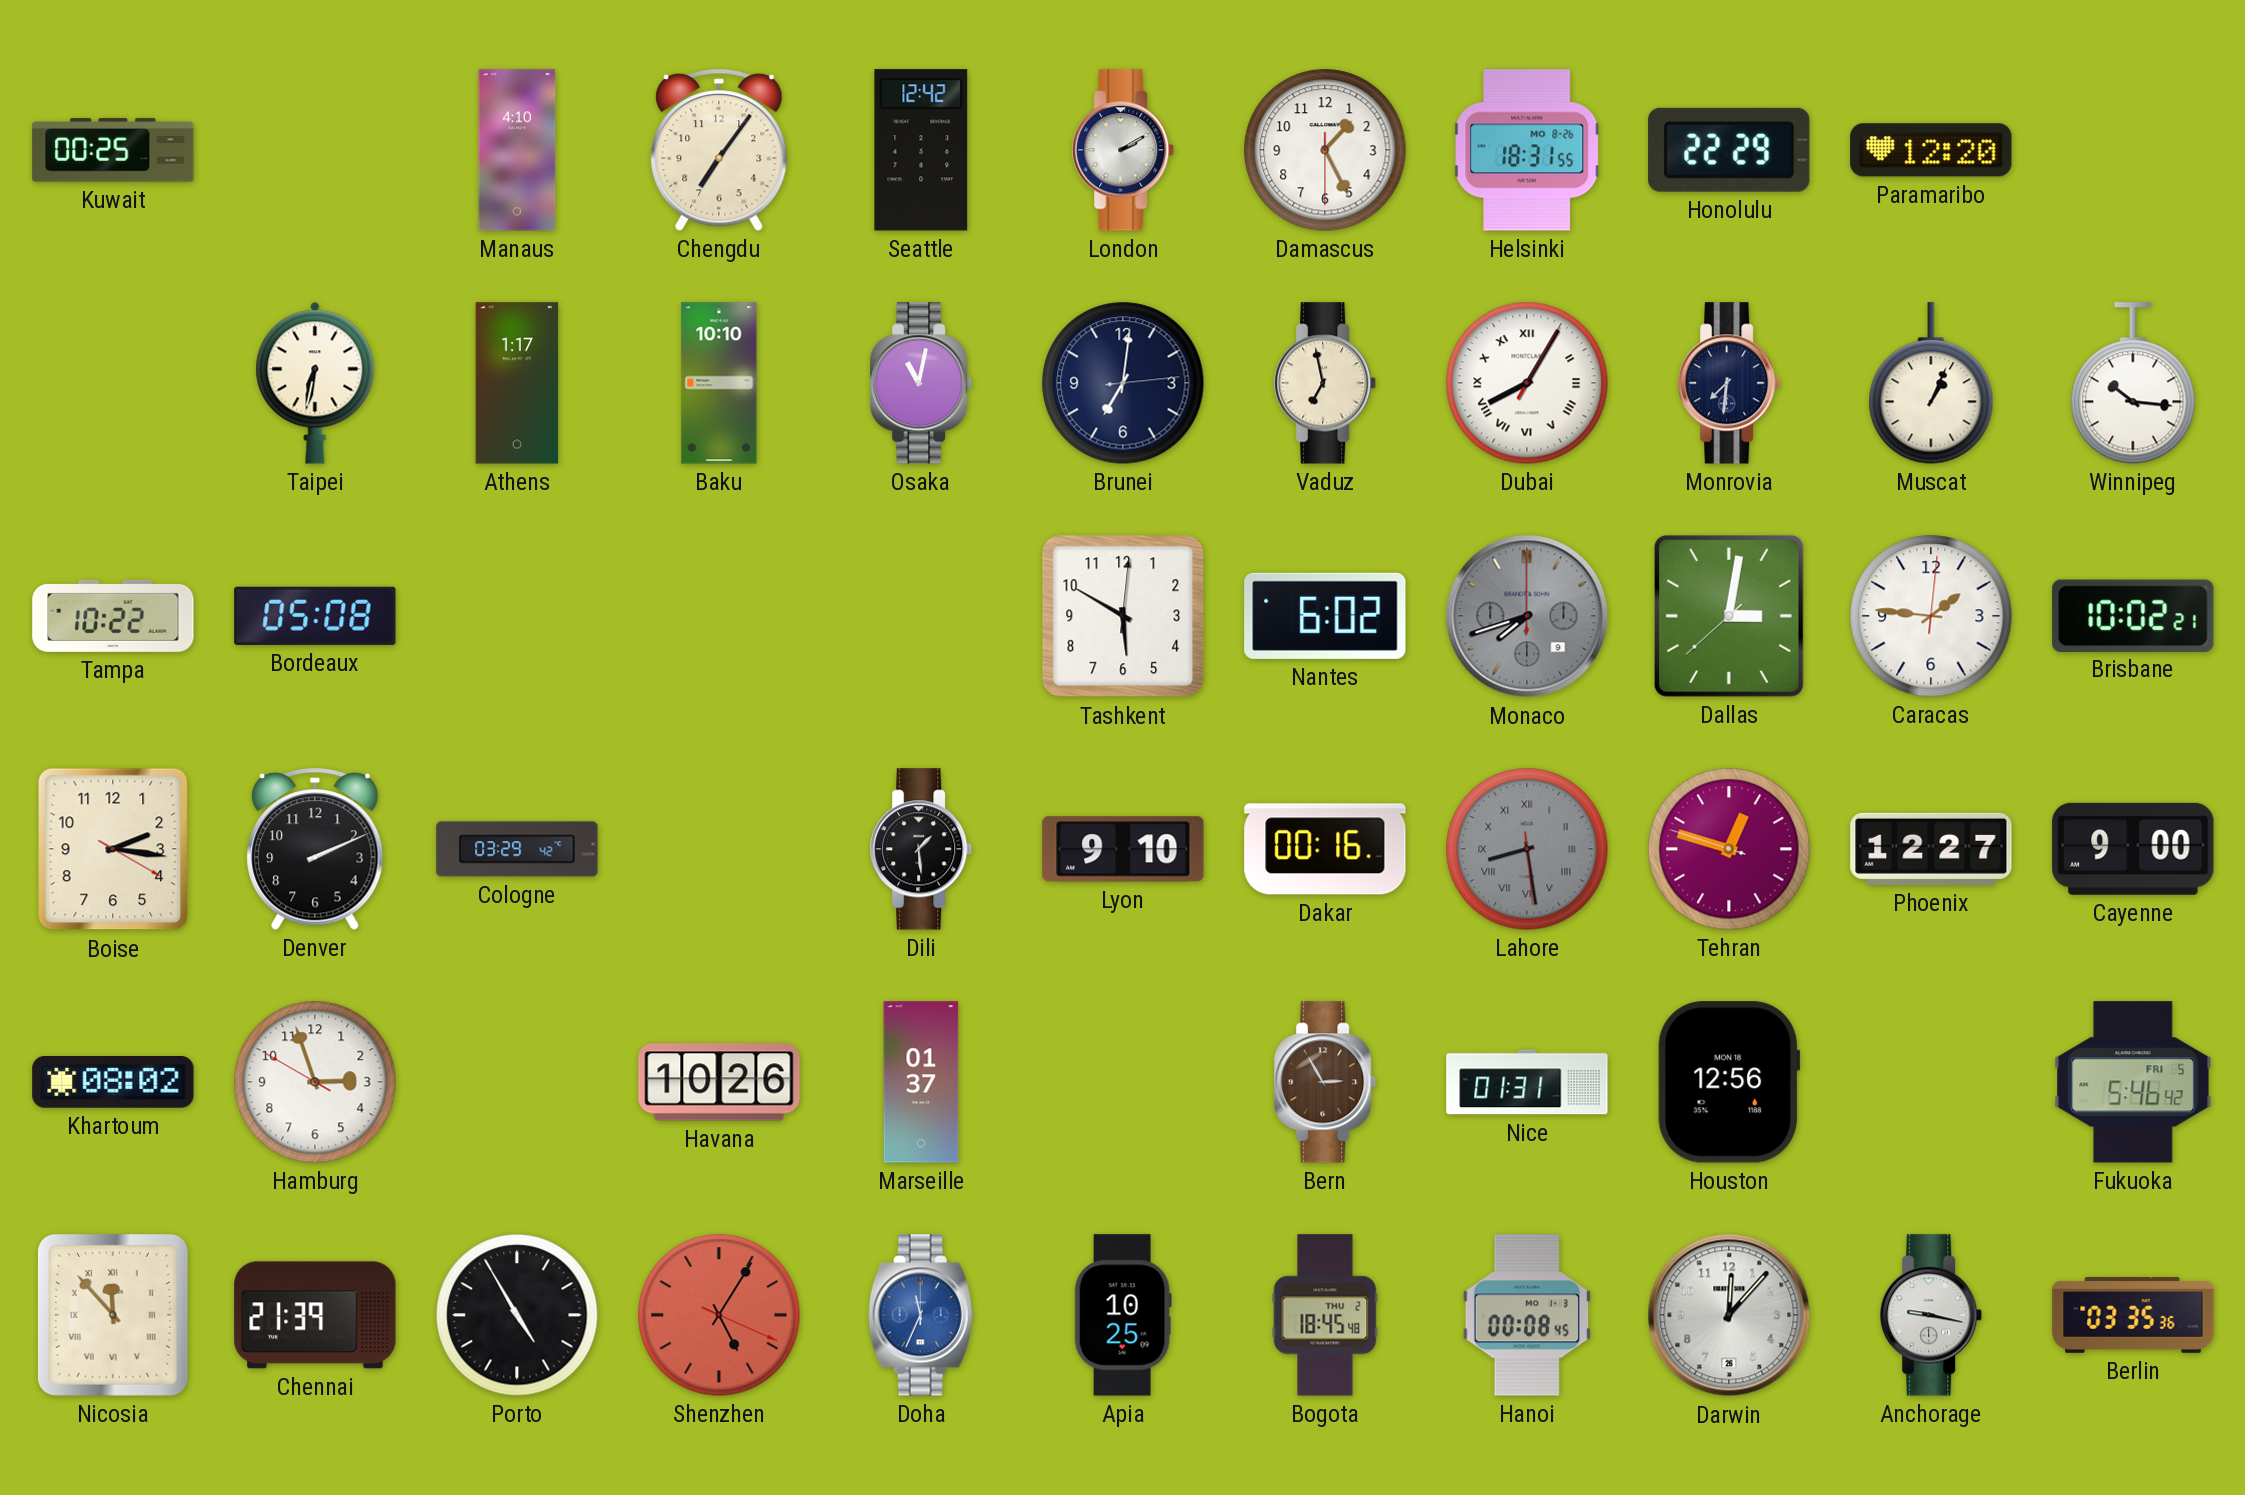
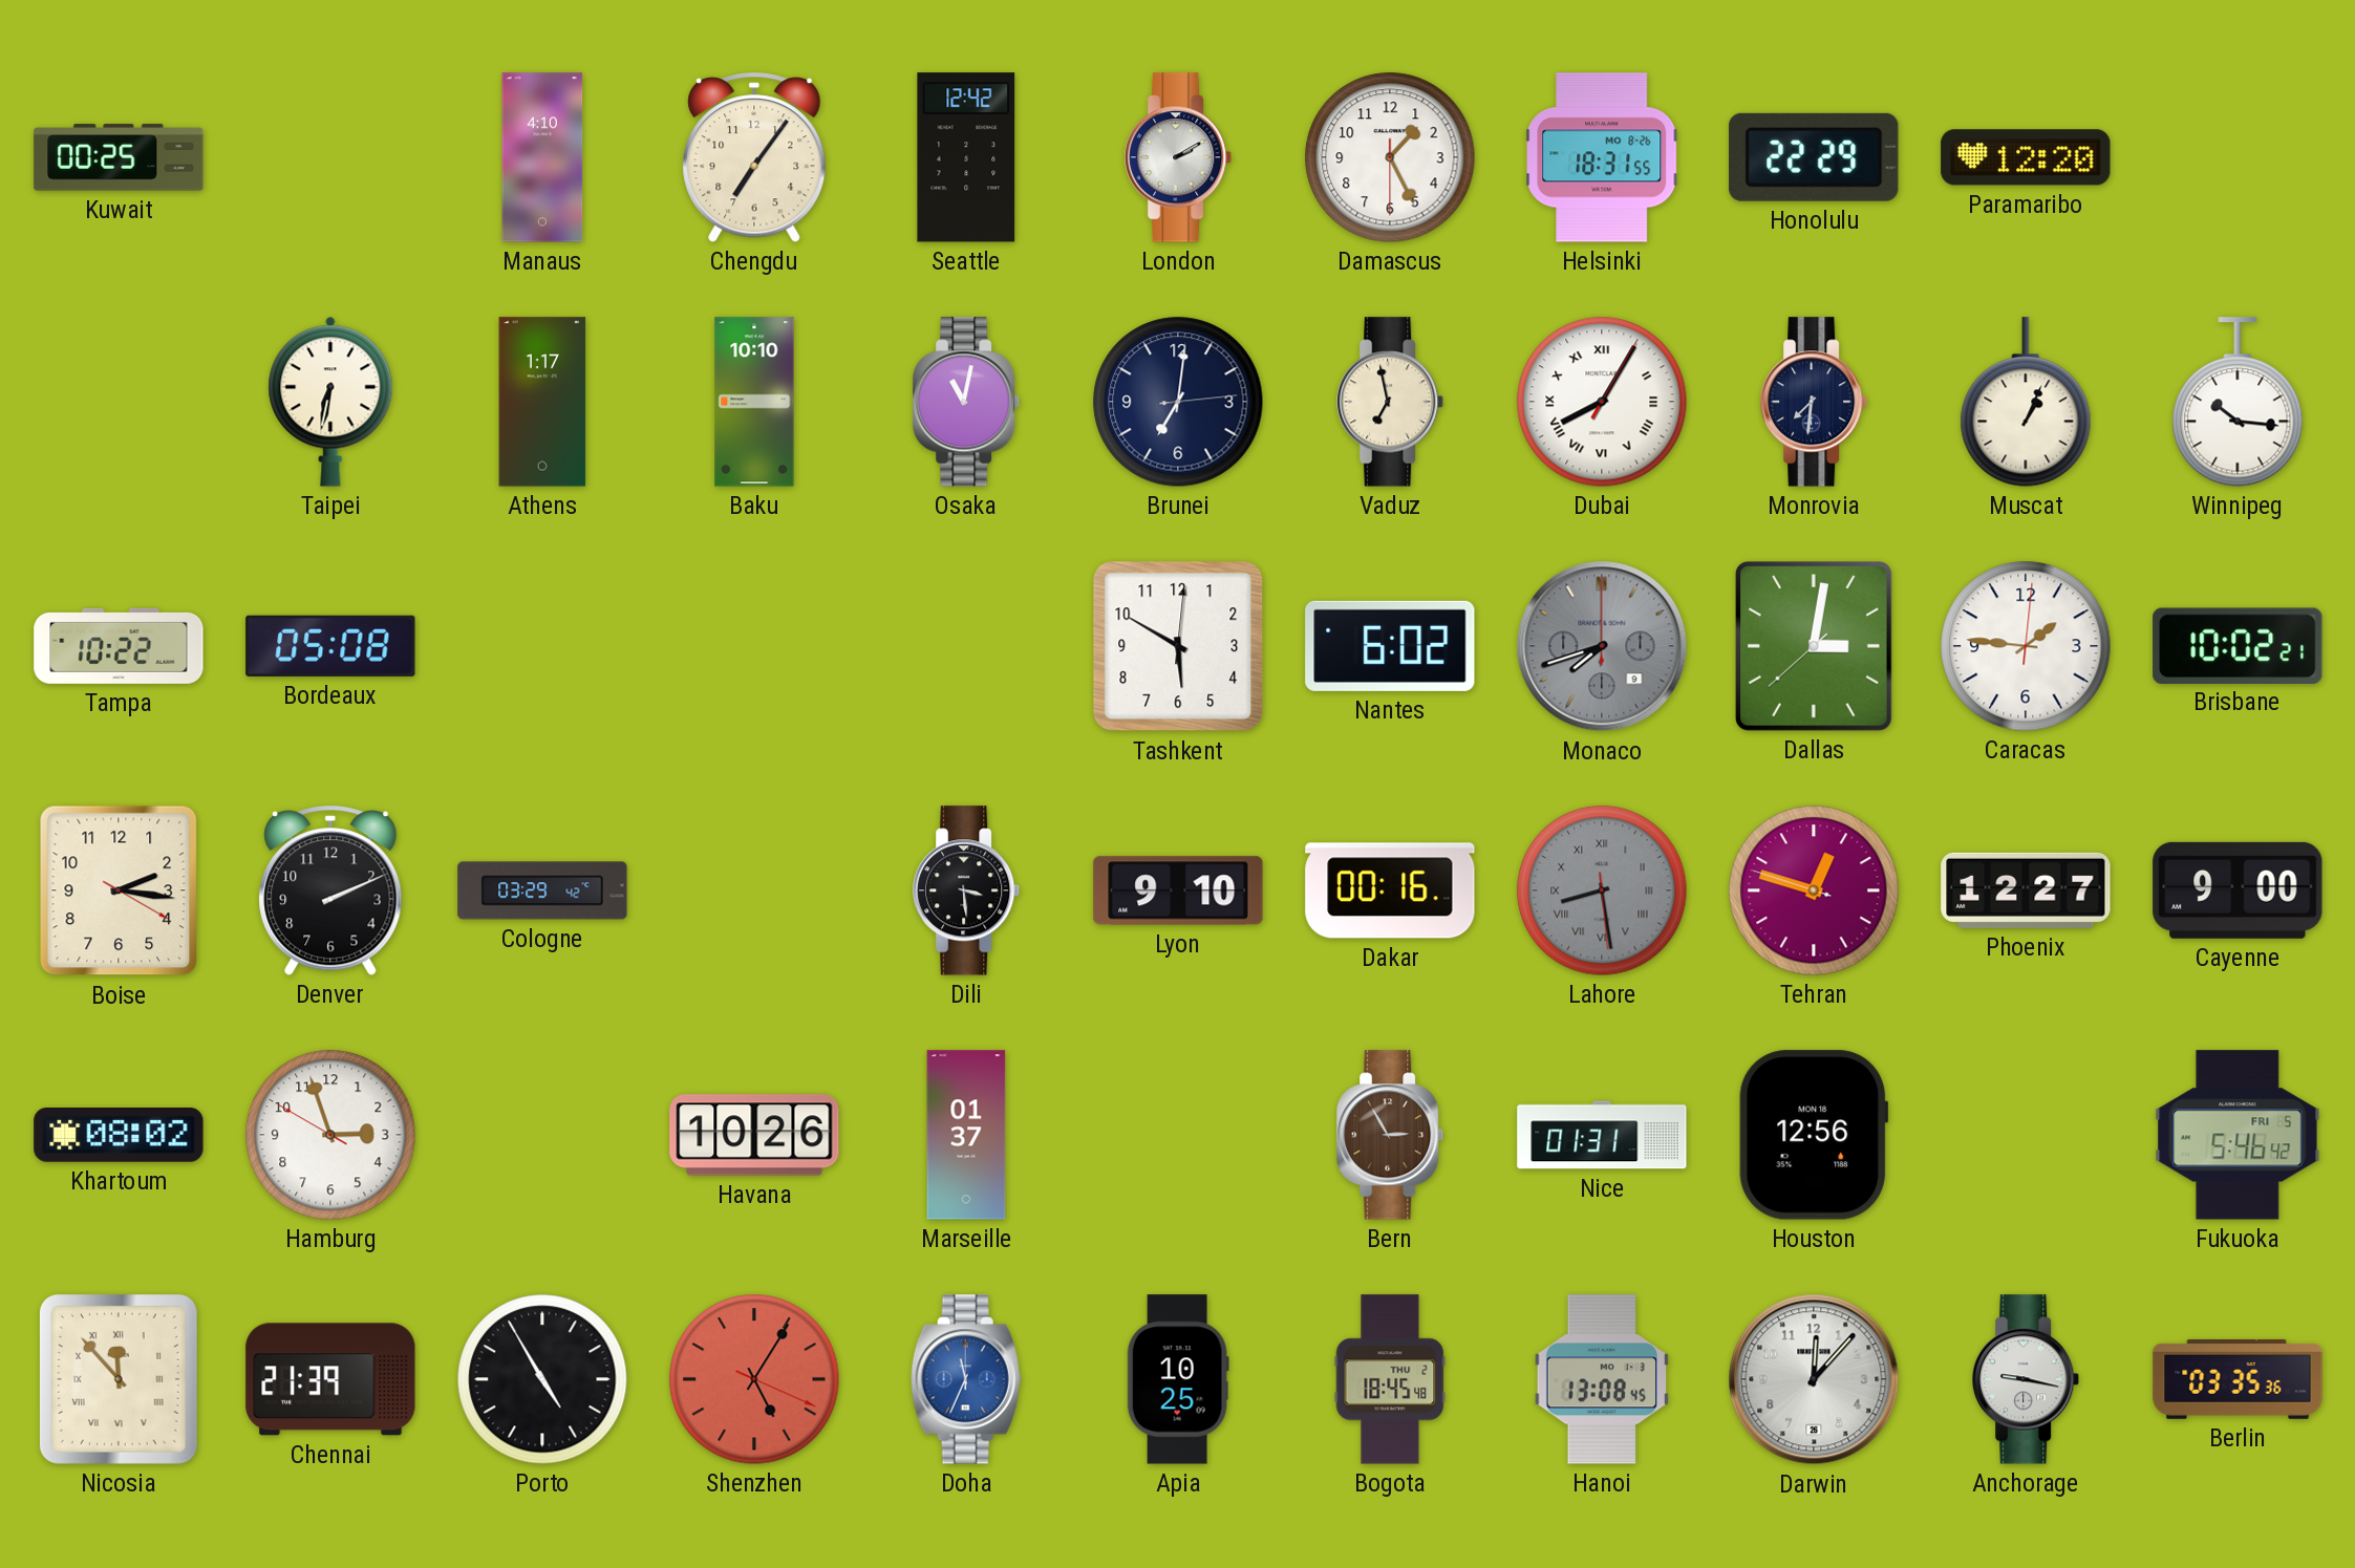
Dili: 1:29 -> 3:29
Hanoi: 00:08 -> 13:08
